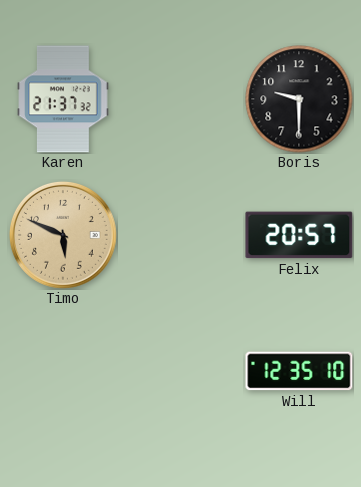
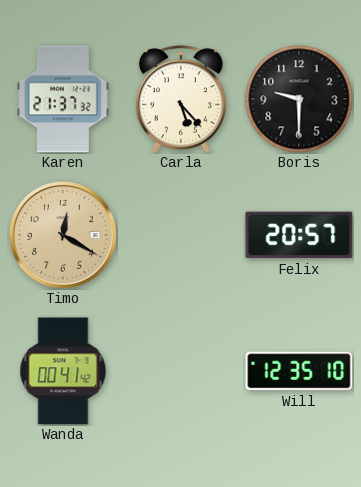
Carla: none -> 5:23
Timo: 5:49 -> 12:20
Wanda: none -> 00:41
